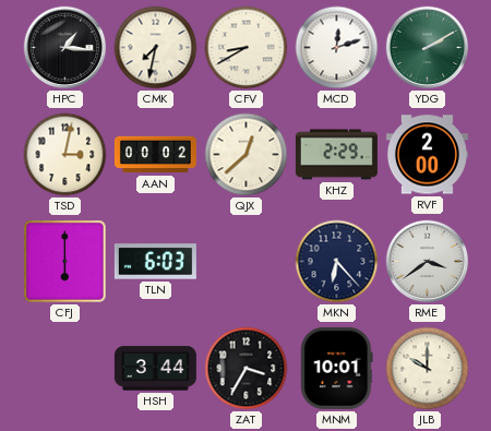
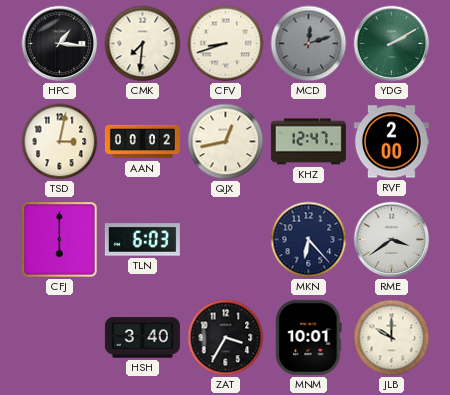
CMK: 7:32 -> 7:31
CFV: 8:40 -> 8:42
MCD dial: white -> grey
QJX: 12:38 -> 12:43
KHZ: 2:29 -> 12:47
HSH: 3:44 -> 3:40
